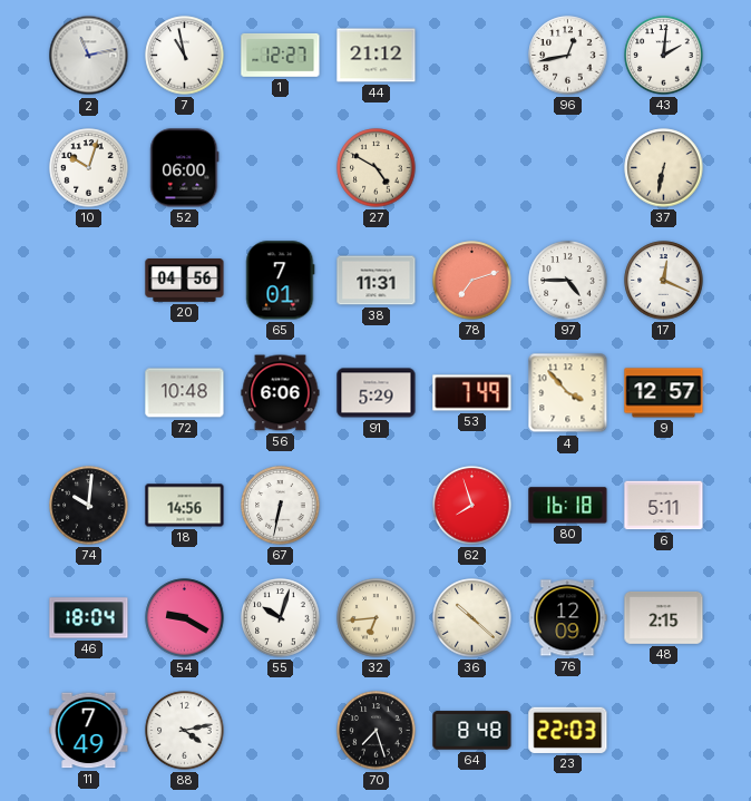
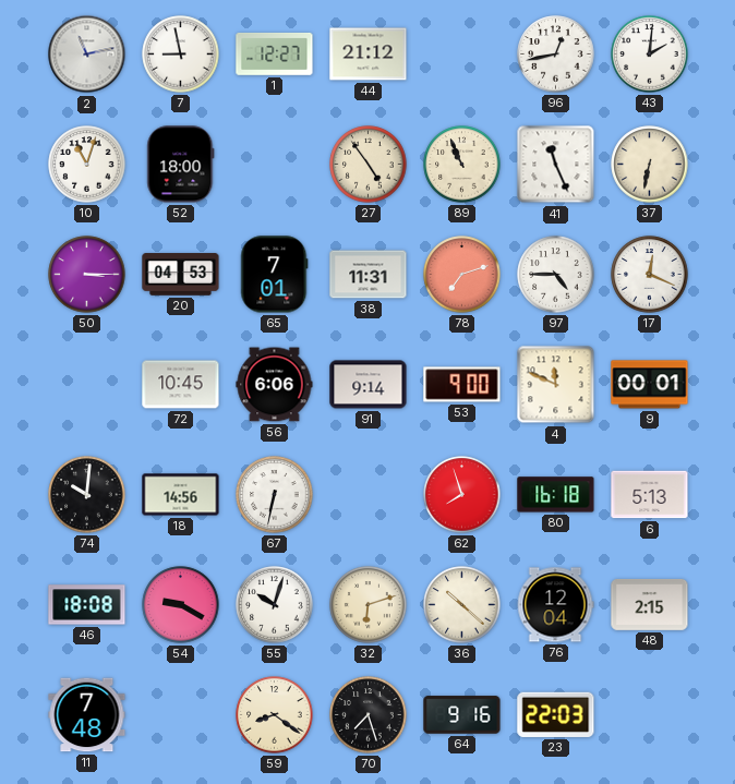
7: 10:58 -> 8:58
10: 10:03 -> 11:03
52: 06:00 -> 18:00
27: 4:50 -> 4:54
89: none -> 10:56
41: none -> 11:26
50: none -> 3:15
20: 04:56 -> 04:53
72: 10:48 -> 10:45
91: 5:29 -> 9:14
53: 7:49 -> 9:00
4: 3:53 -> 11:49
9: 12:57 -> 00:01
6: 5:11 -> 5:13
46: 18:04 -> 18:08
32: 6:44 -> 6:12
76: 12:09 -> 12:04
11: 7:49 -> 7:48
88: 4:13 -> none
59: none -> 8:21
64: 8:48 -> 9:16
